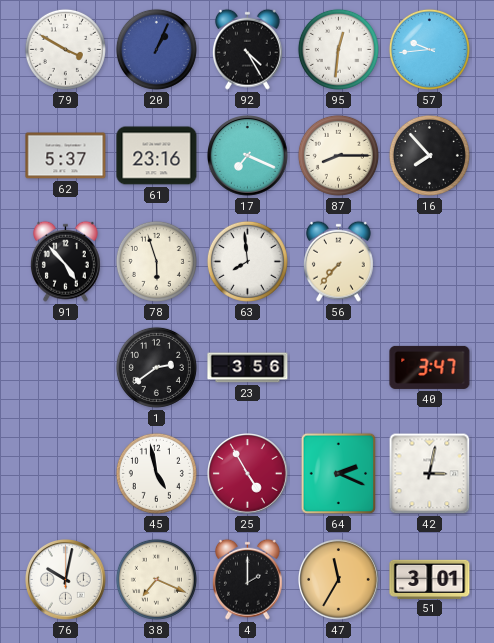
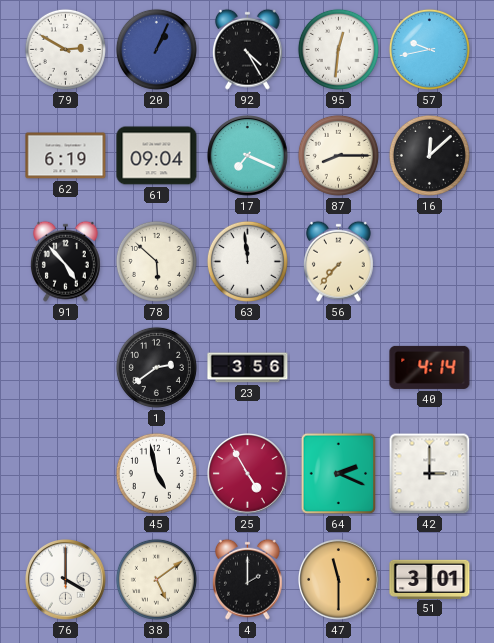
79: 3:50 -> 2:50
57: 9:44 -> 9:43
62: 5:37 -> 6:19
61: 23:16 -> 09:04
16: 7:53 -> 12:08
78: 5:57 -> 5:52
63: 7:59 -> 11:59
40: 3:47 -> 4:14
42: 3:02 -> 3:00
76: 10:02 -> 4:00
38: 7:19 -> 5:09
47: 11:35 -> 11:30
